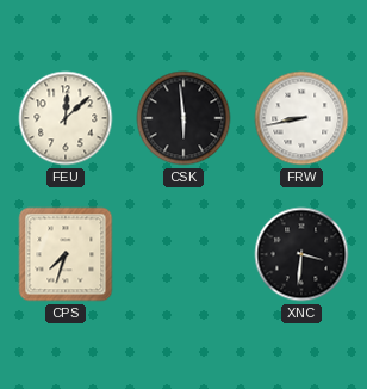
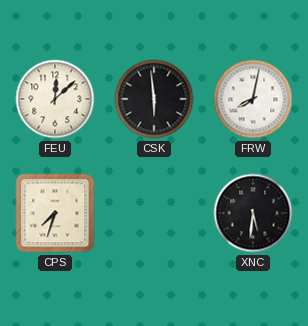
FRW: 8:43 -> 8:02
XNC: 3:31 -> 5:31
